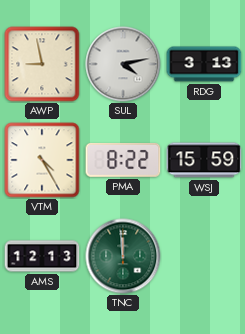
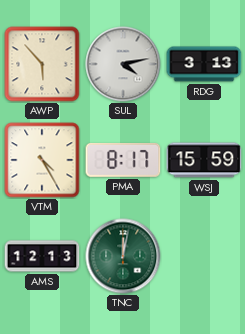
AWP: 8:58 -> 5:53
PMA: 8:22 -> 8:17
TNC: 11:59 -> 12:02
